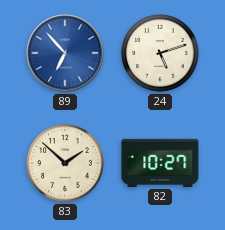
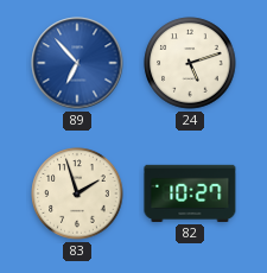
83: 1:52 -> 1:57
